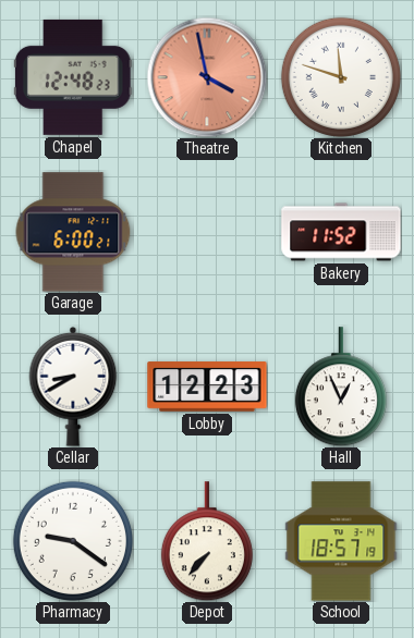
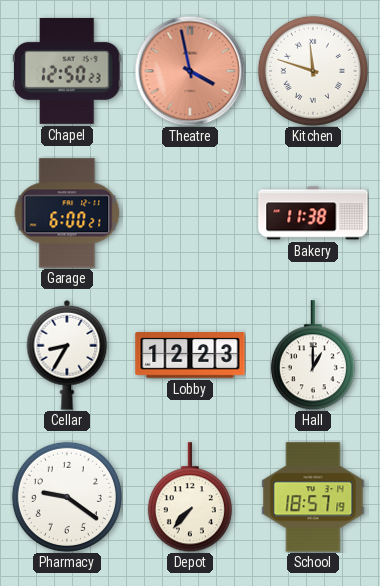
Chapel: 12:48 -> 12:50
Bakery: 11:52 -> 11:38
Cellar: 8:40 -> 8:35
Hall: 12:56 -> 1:00
